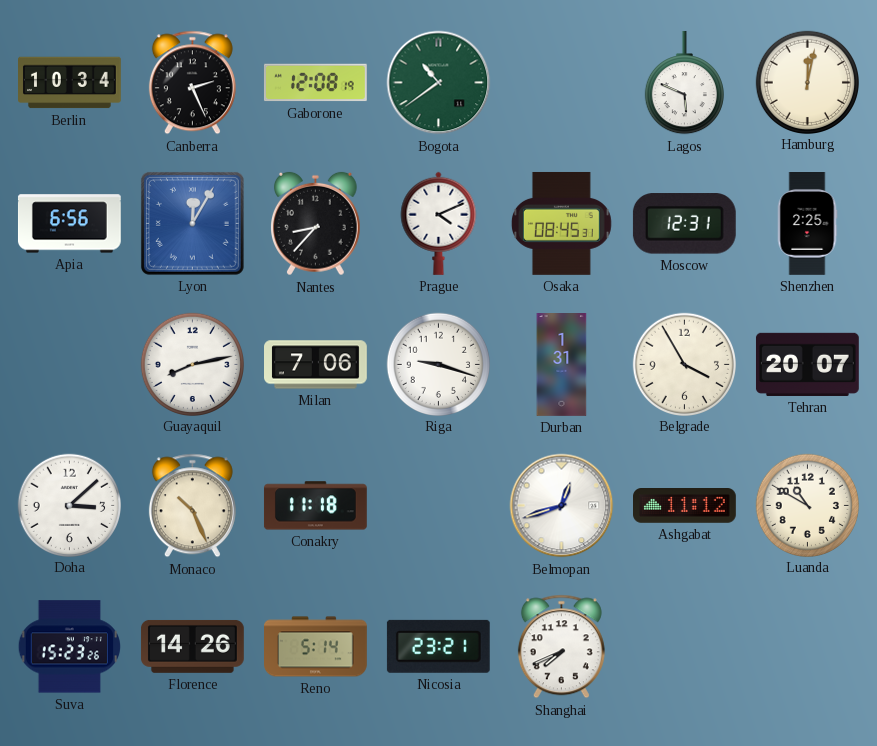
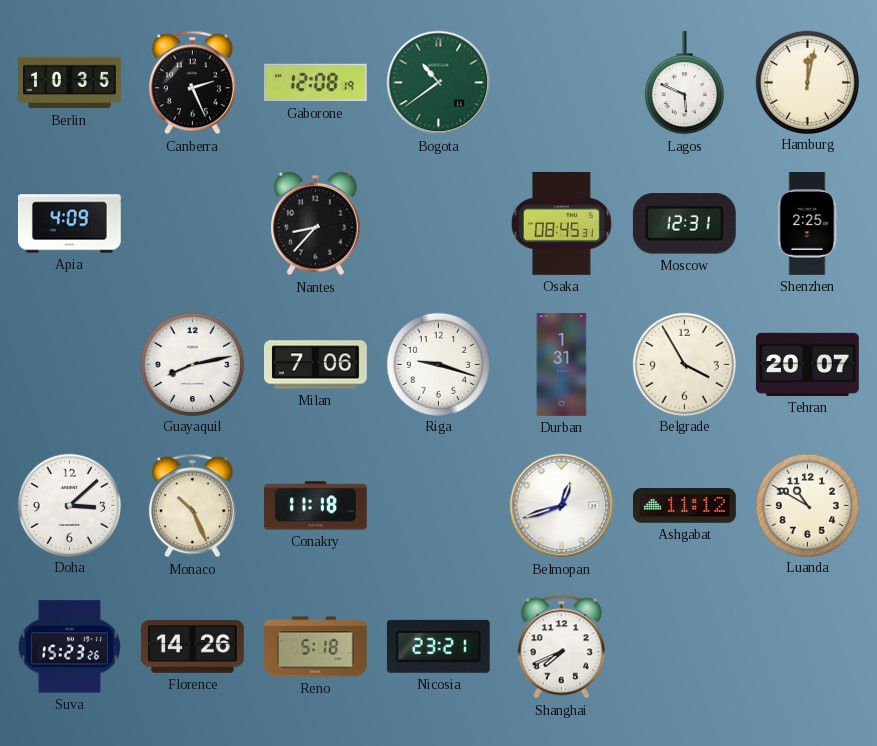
Berlin: 10:34 -> 10:35
Apia: 6:56 -> 4:09
Lyon: 12:05 -> none
Prague: 4:11 -> none
Reno: 5:14 -> 5:18
